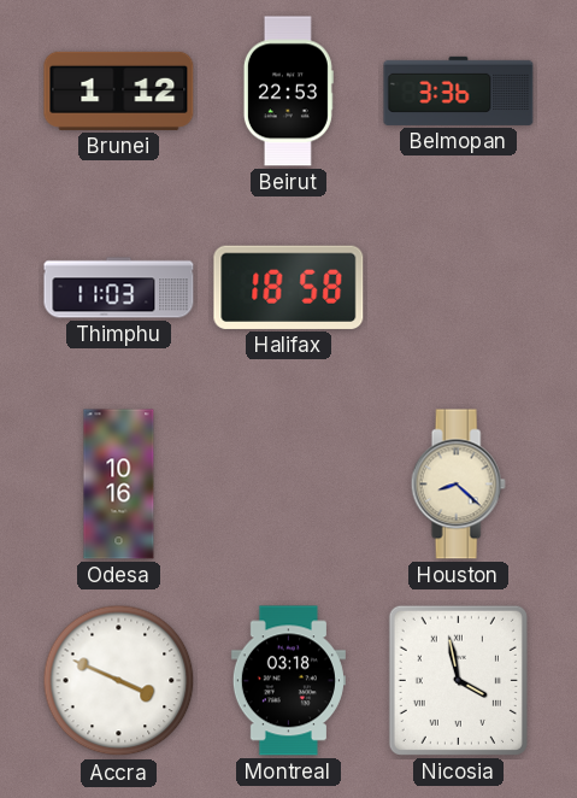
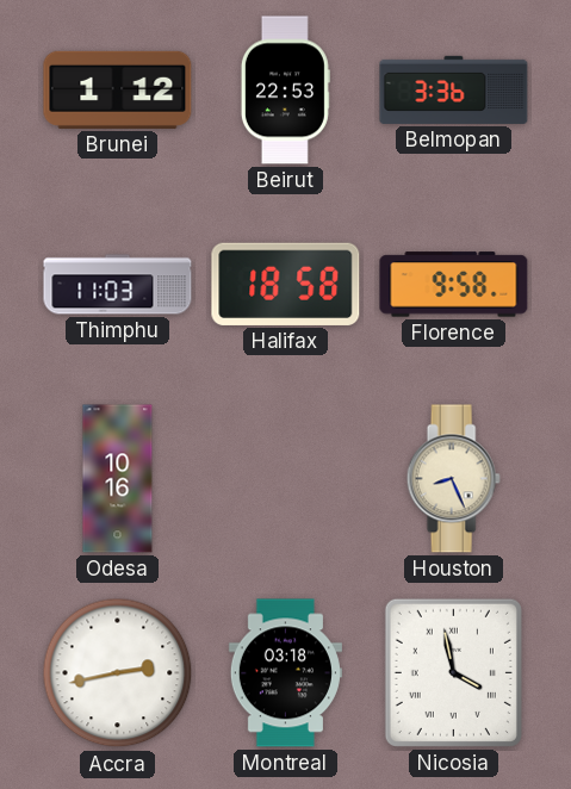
Florence: none -> 9:58
Houston: 8:22 -> 8:26
Accra: 3:49 -> 2:43
